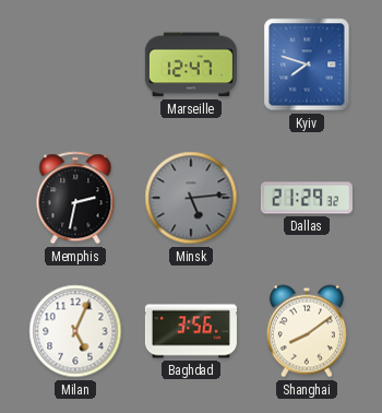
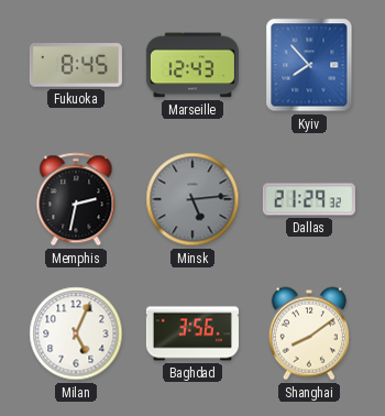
Fukuoka: none -> 8:45
Marseille: 12:47 -> 12:43
Kyiv: 7:48 -> 7:53
